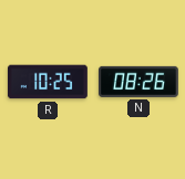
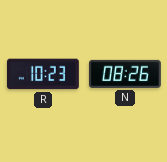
R: 10:25 -> 10:23
